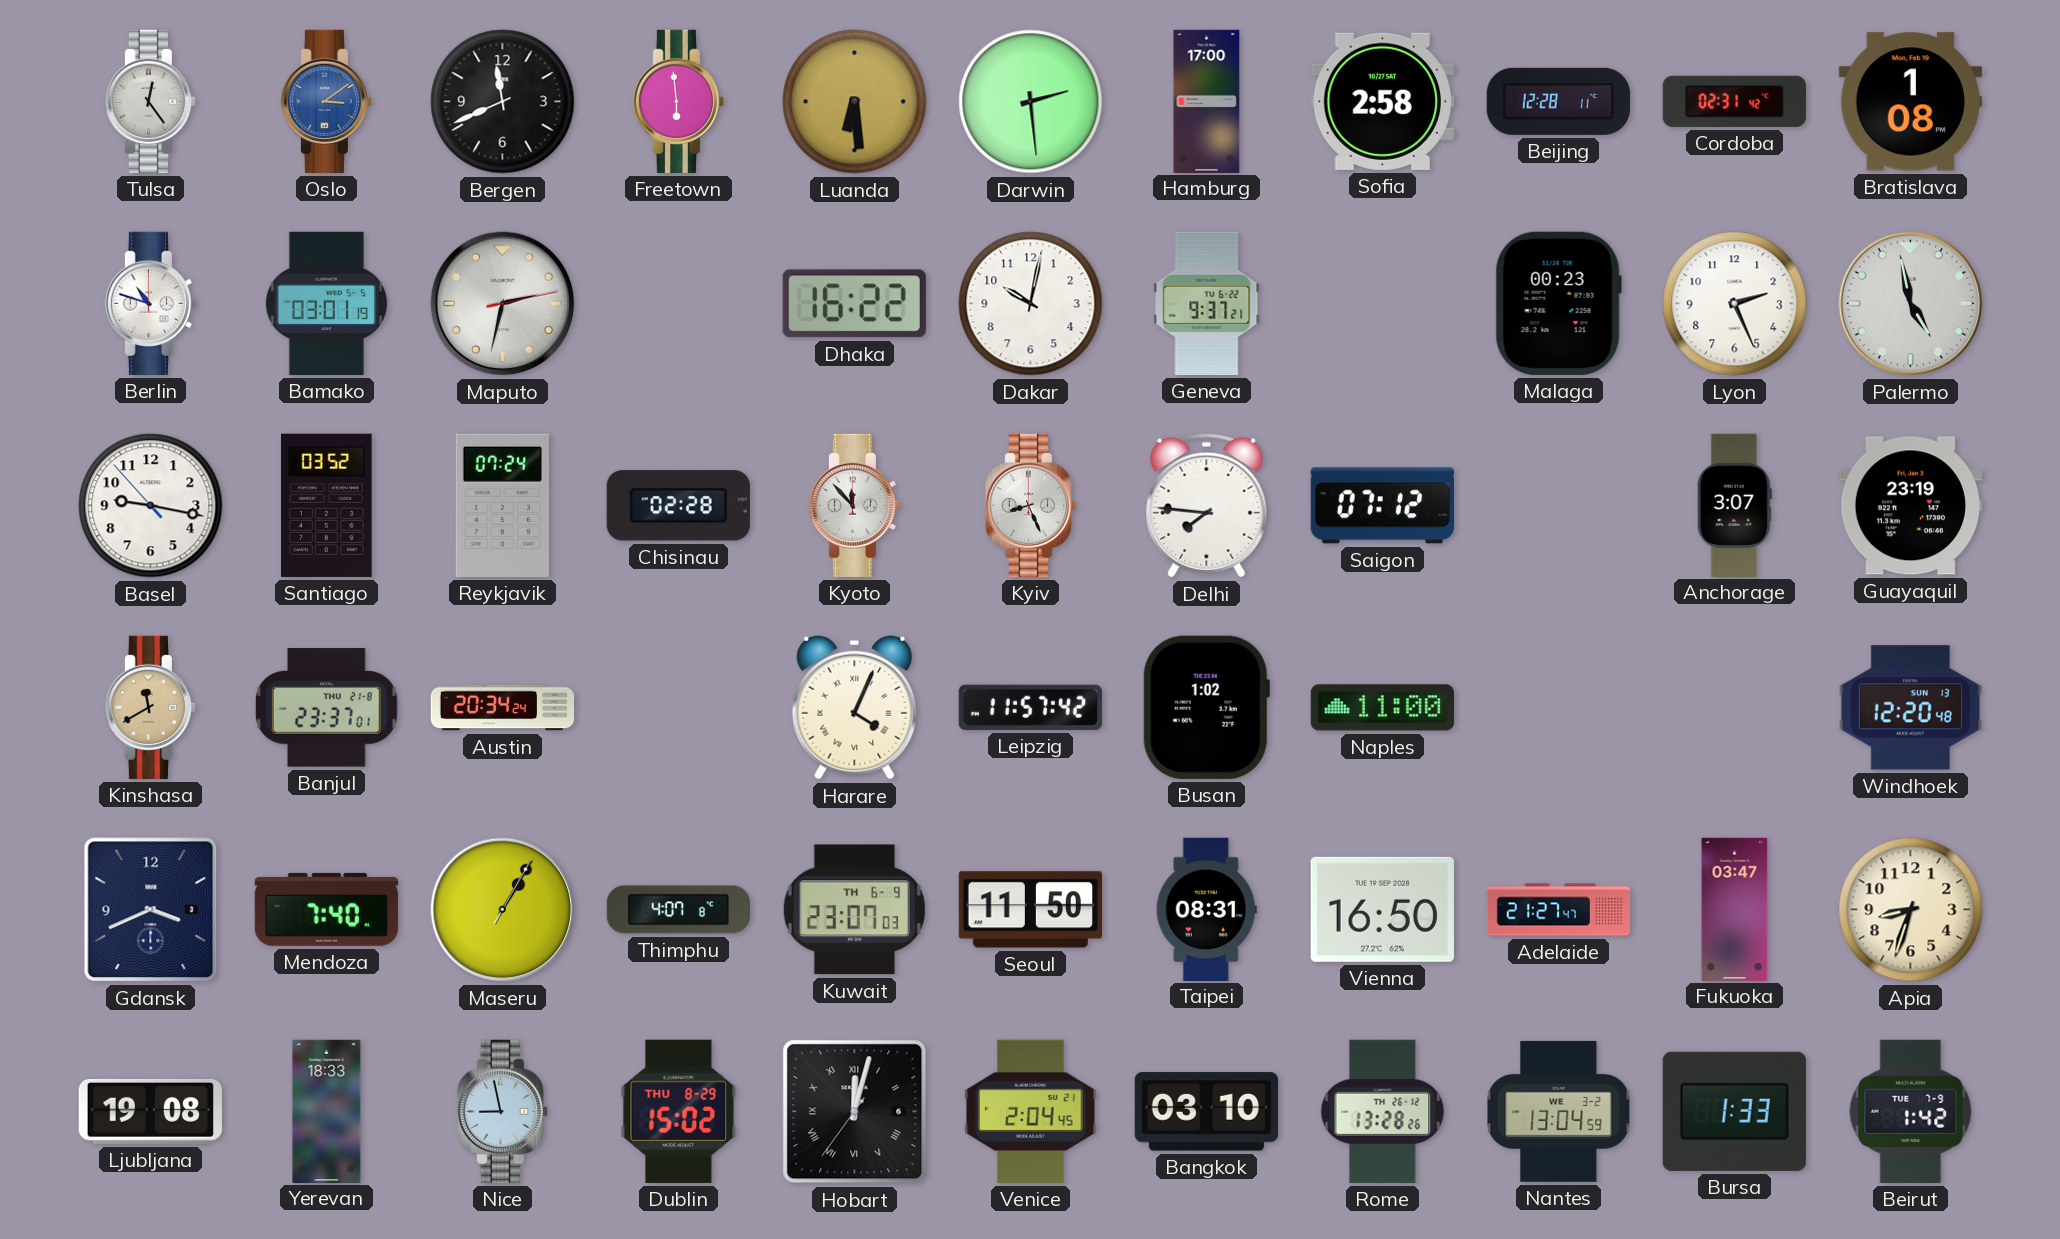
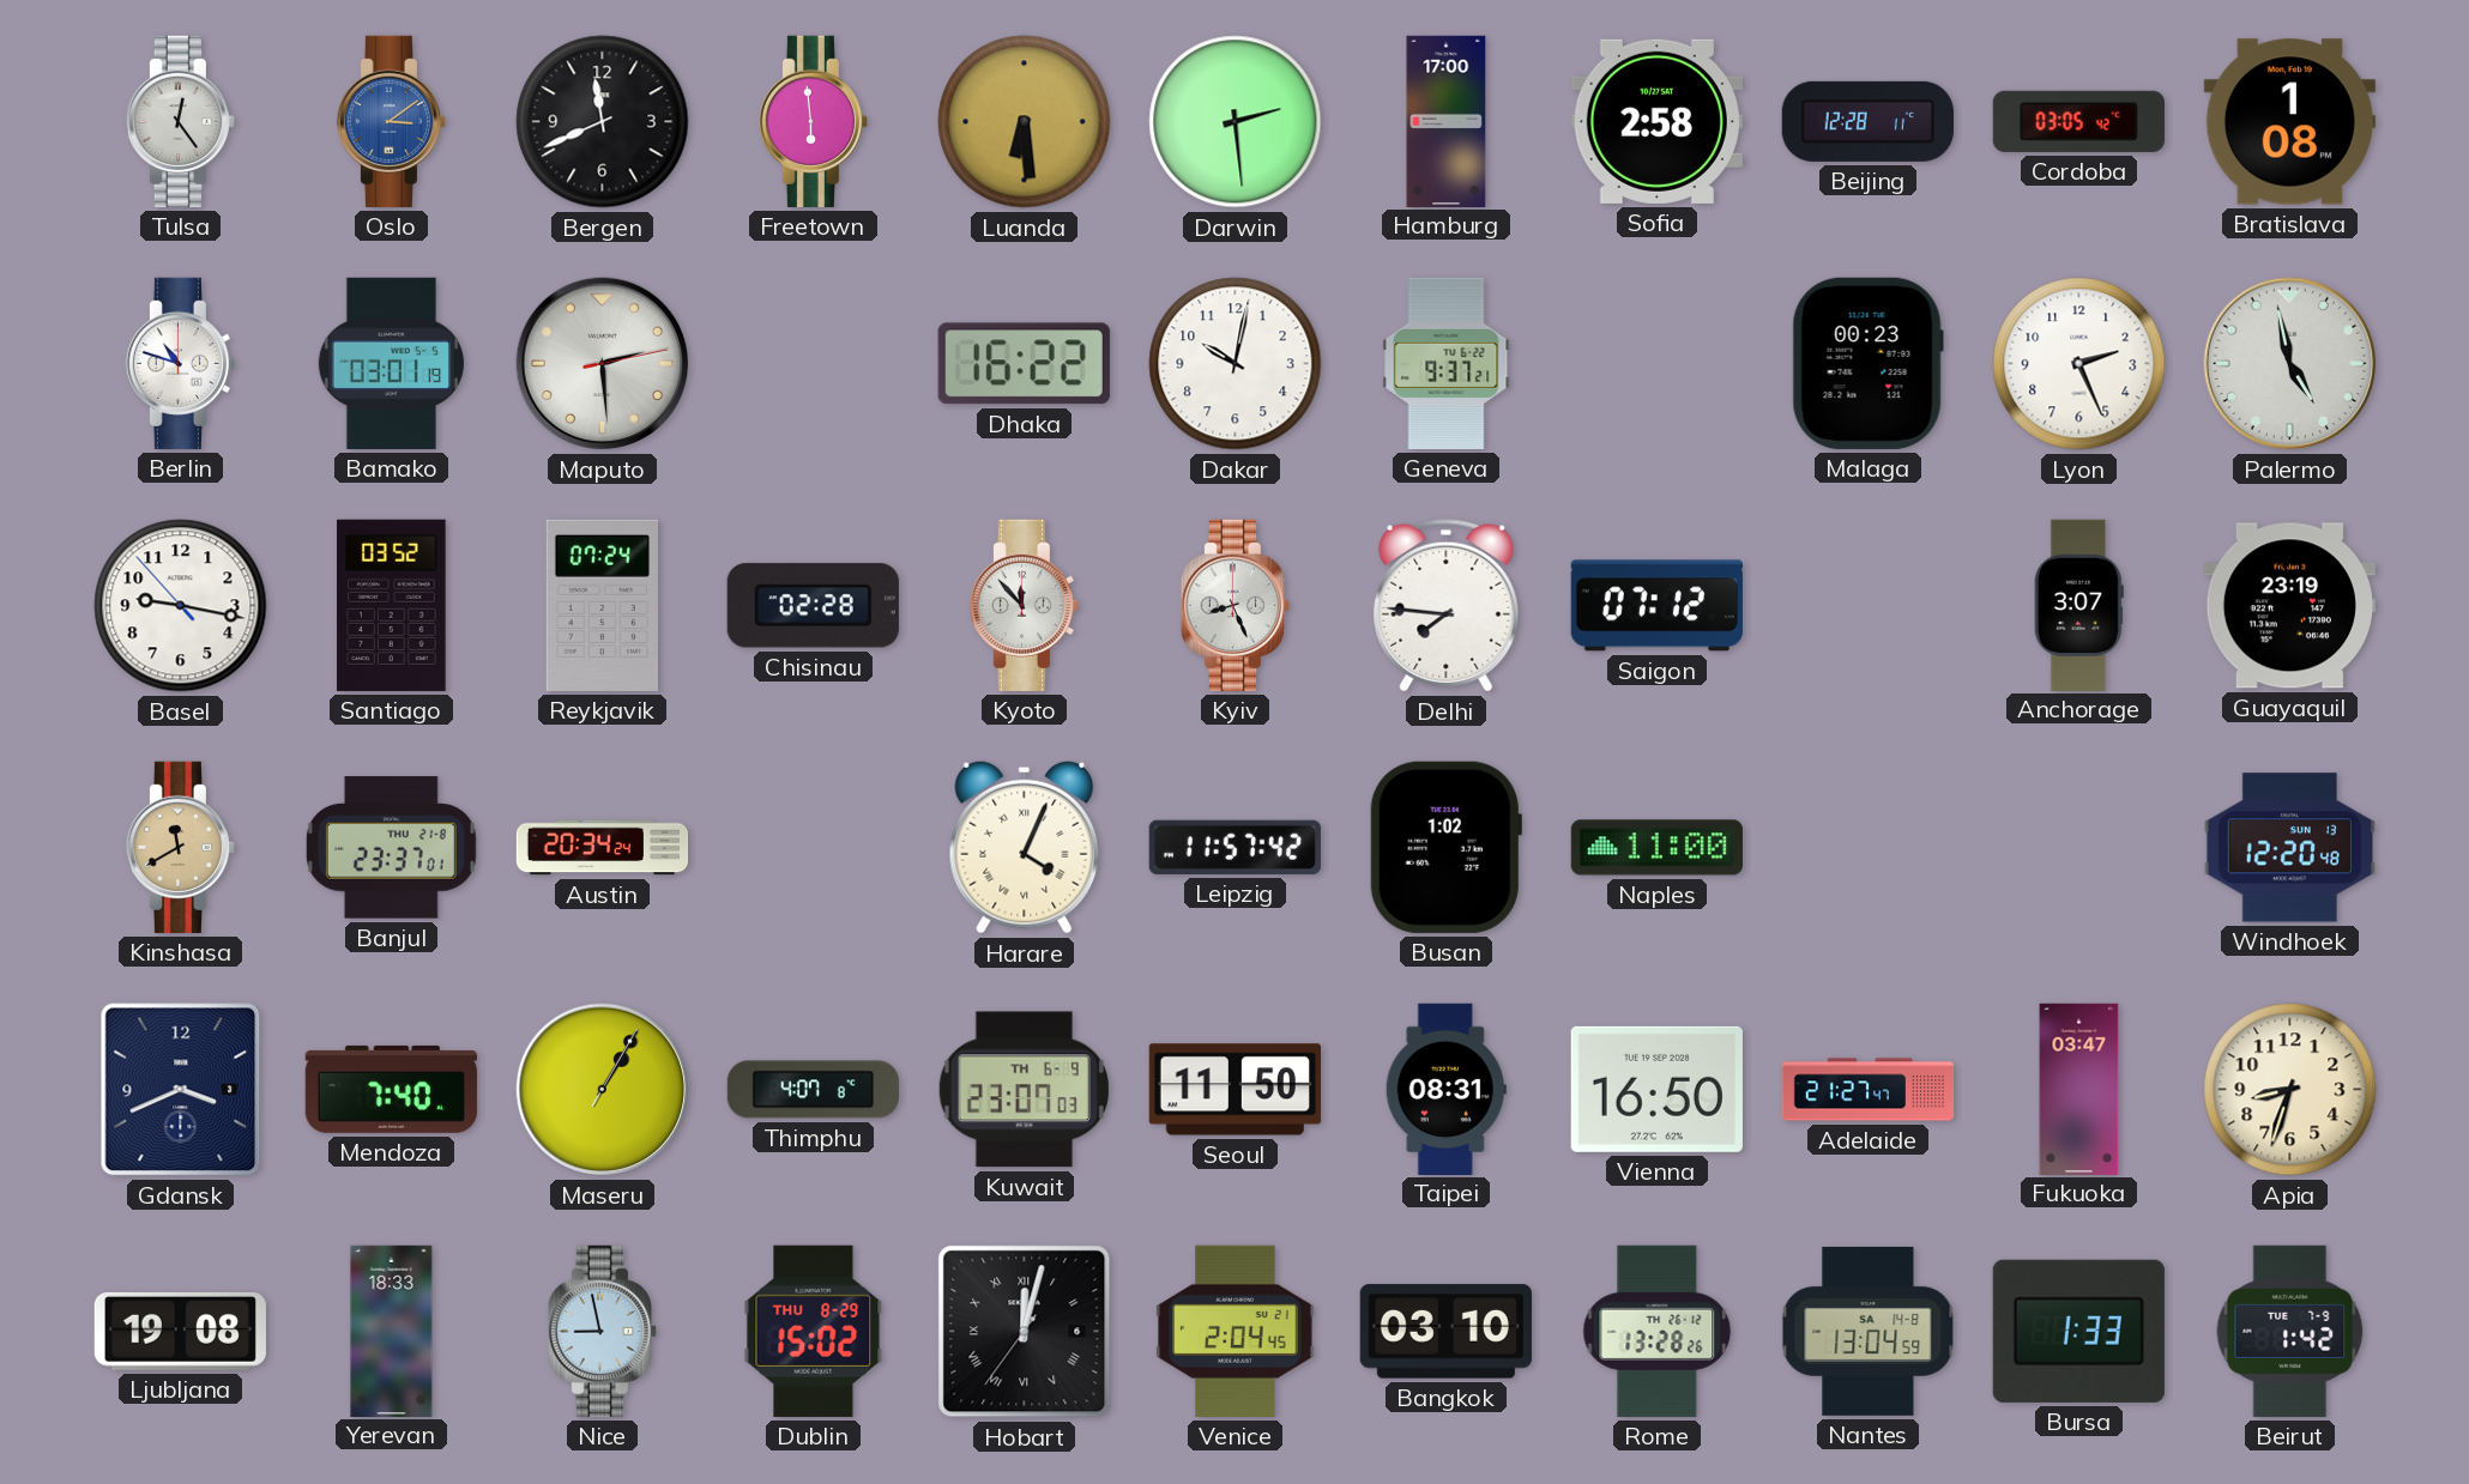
Cordoba: 02:31 -> 03:05
Maputo: 2:32 -> 2:29
Nantes date: WE 3-2 -> SA 14-8
